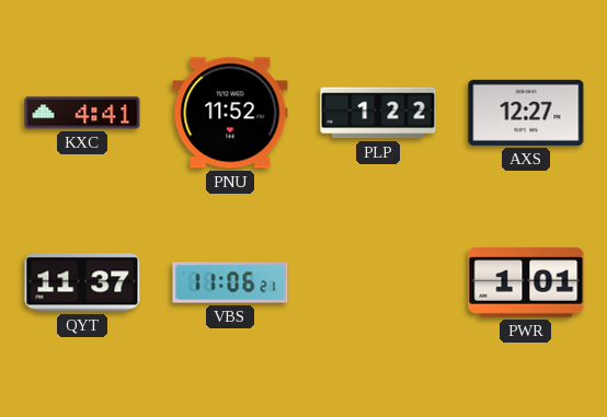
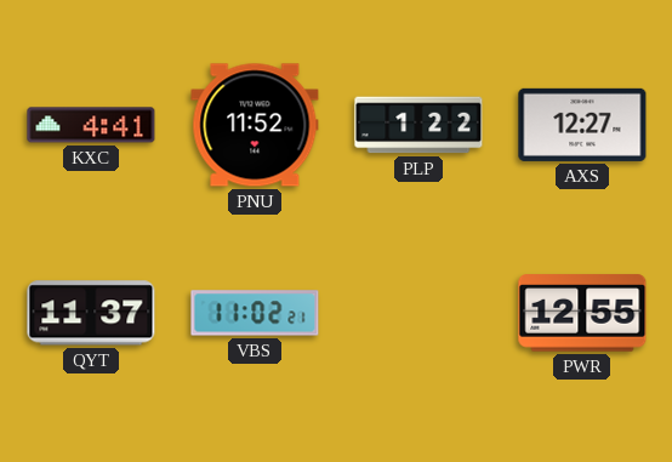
VBS: 11:06 -> 11:02
PWR: 1:01 -> 12:55
